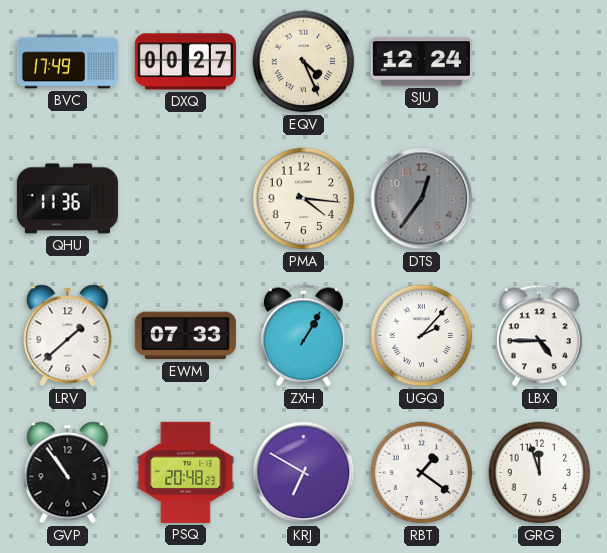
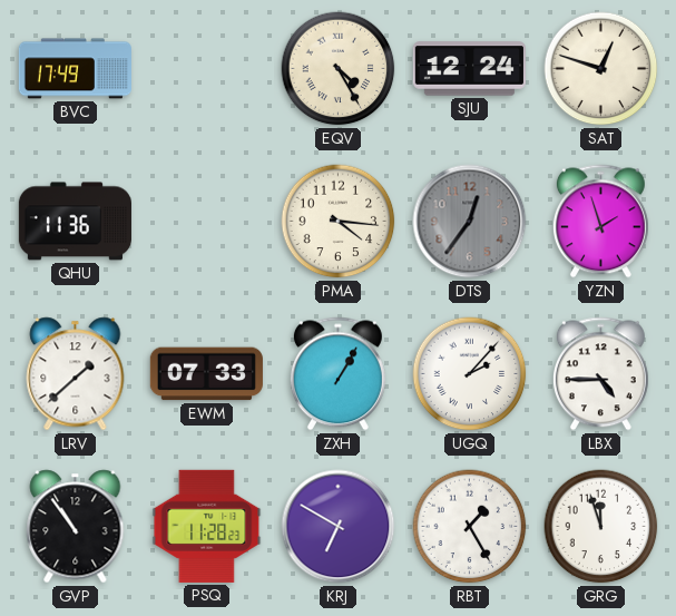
DXQ: 00:27 -> none
EQV: 4:26 -> 4:25
SAT: none -> 12:48
YZN: none -> 1:57
PSQ: 20:48 -> 11:28
RBT: 1:21 -> 1:25
